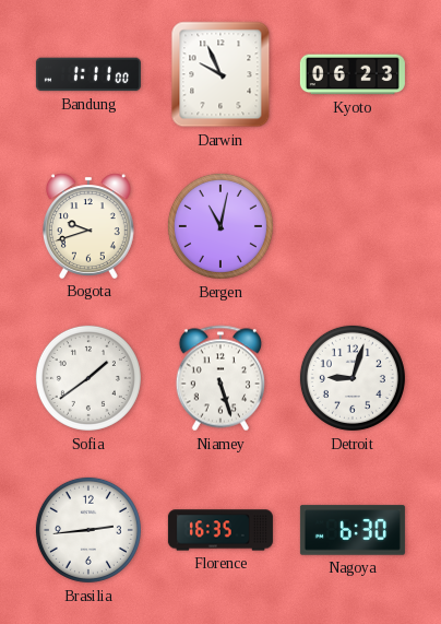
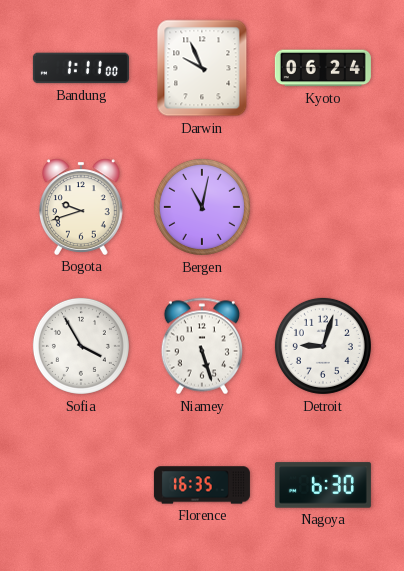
Kyoto: 06:23 -> 06:24
Sofia: 1:39 -> 3:55
Brasilia: 2:44 -> none
